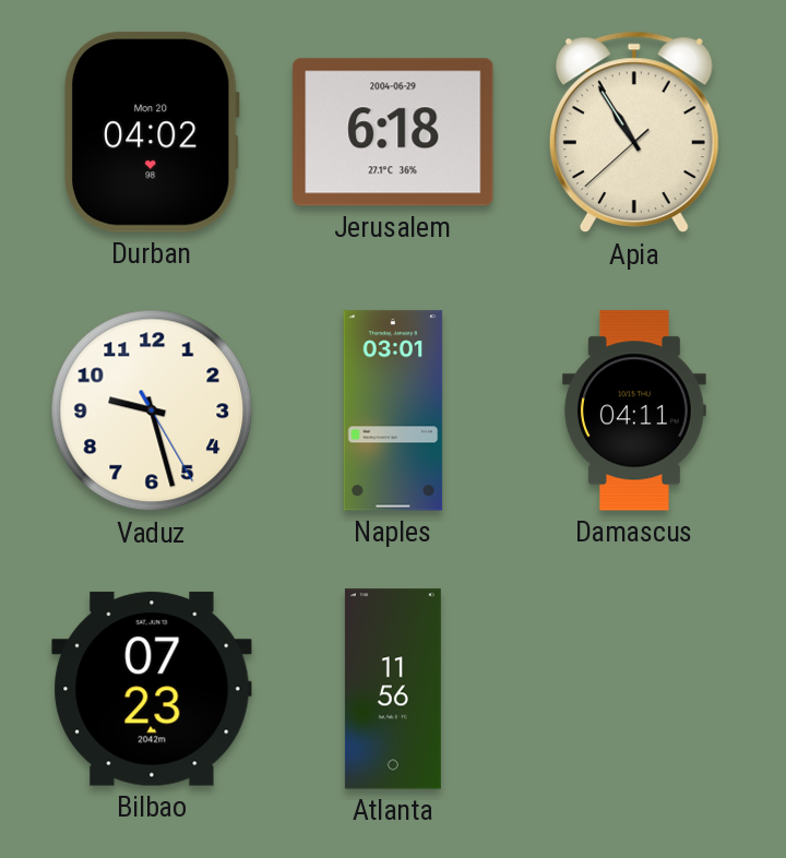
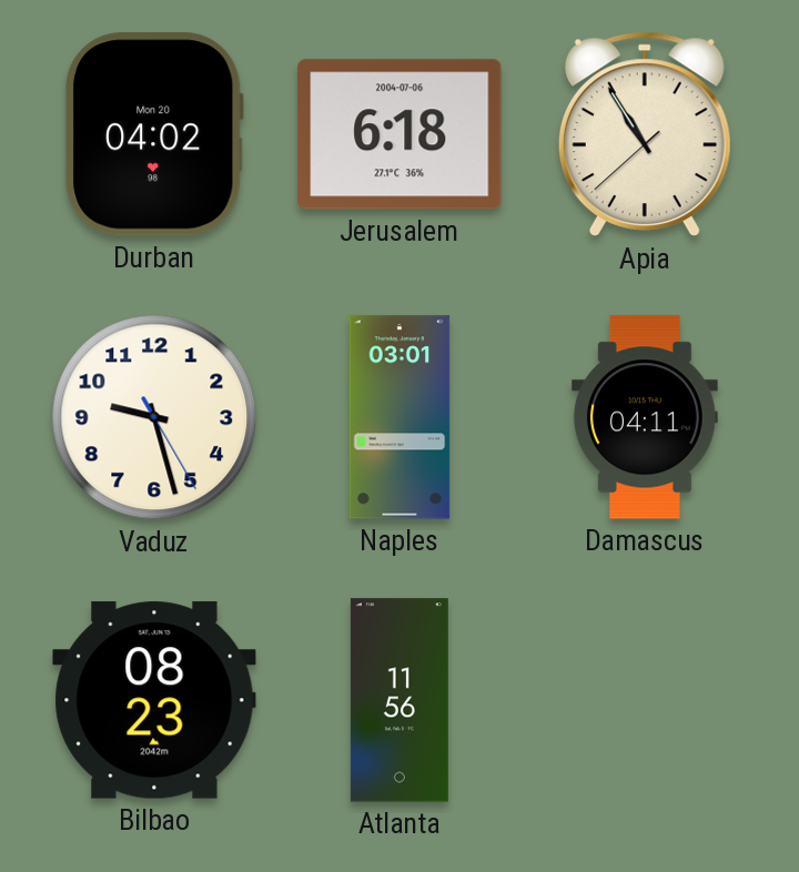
Jerusalem date: 2004-06-29 -> 2004-07-06
Bilbao: 07:23 -> 08:23
